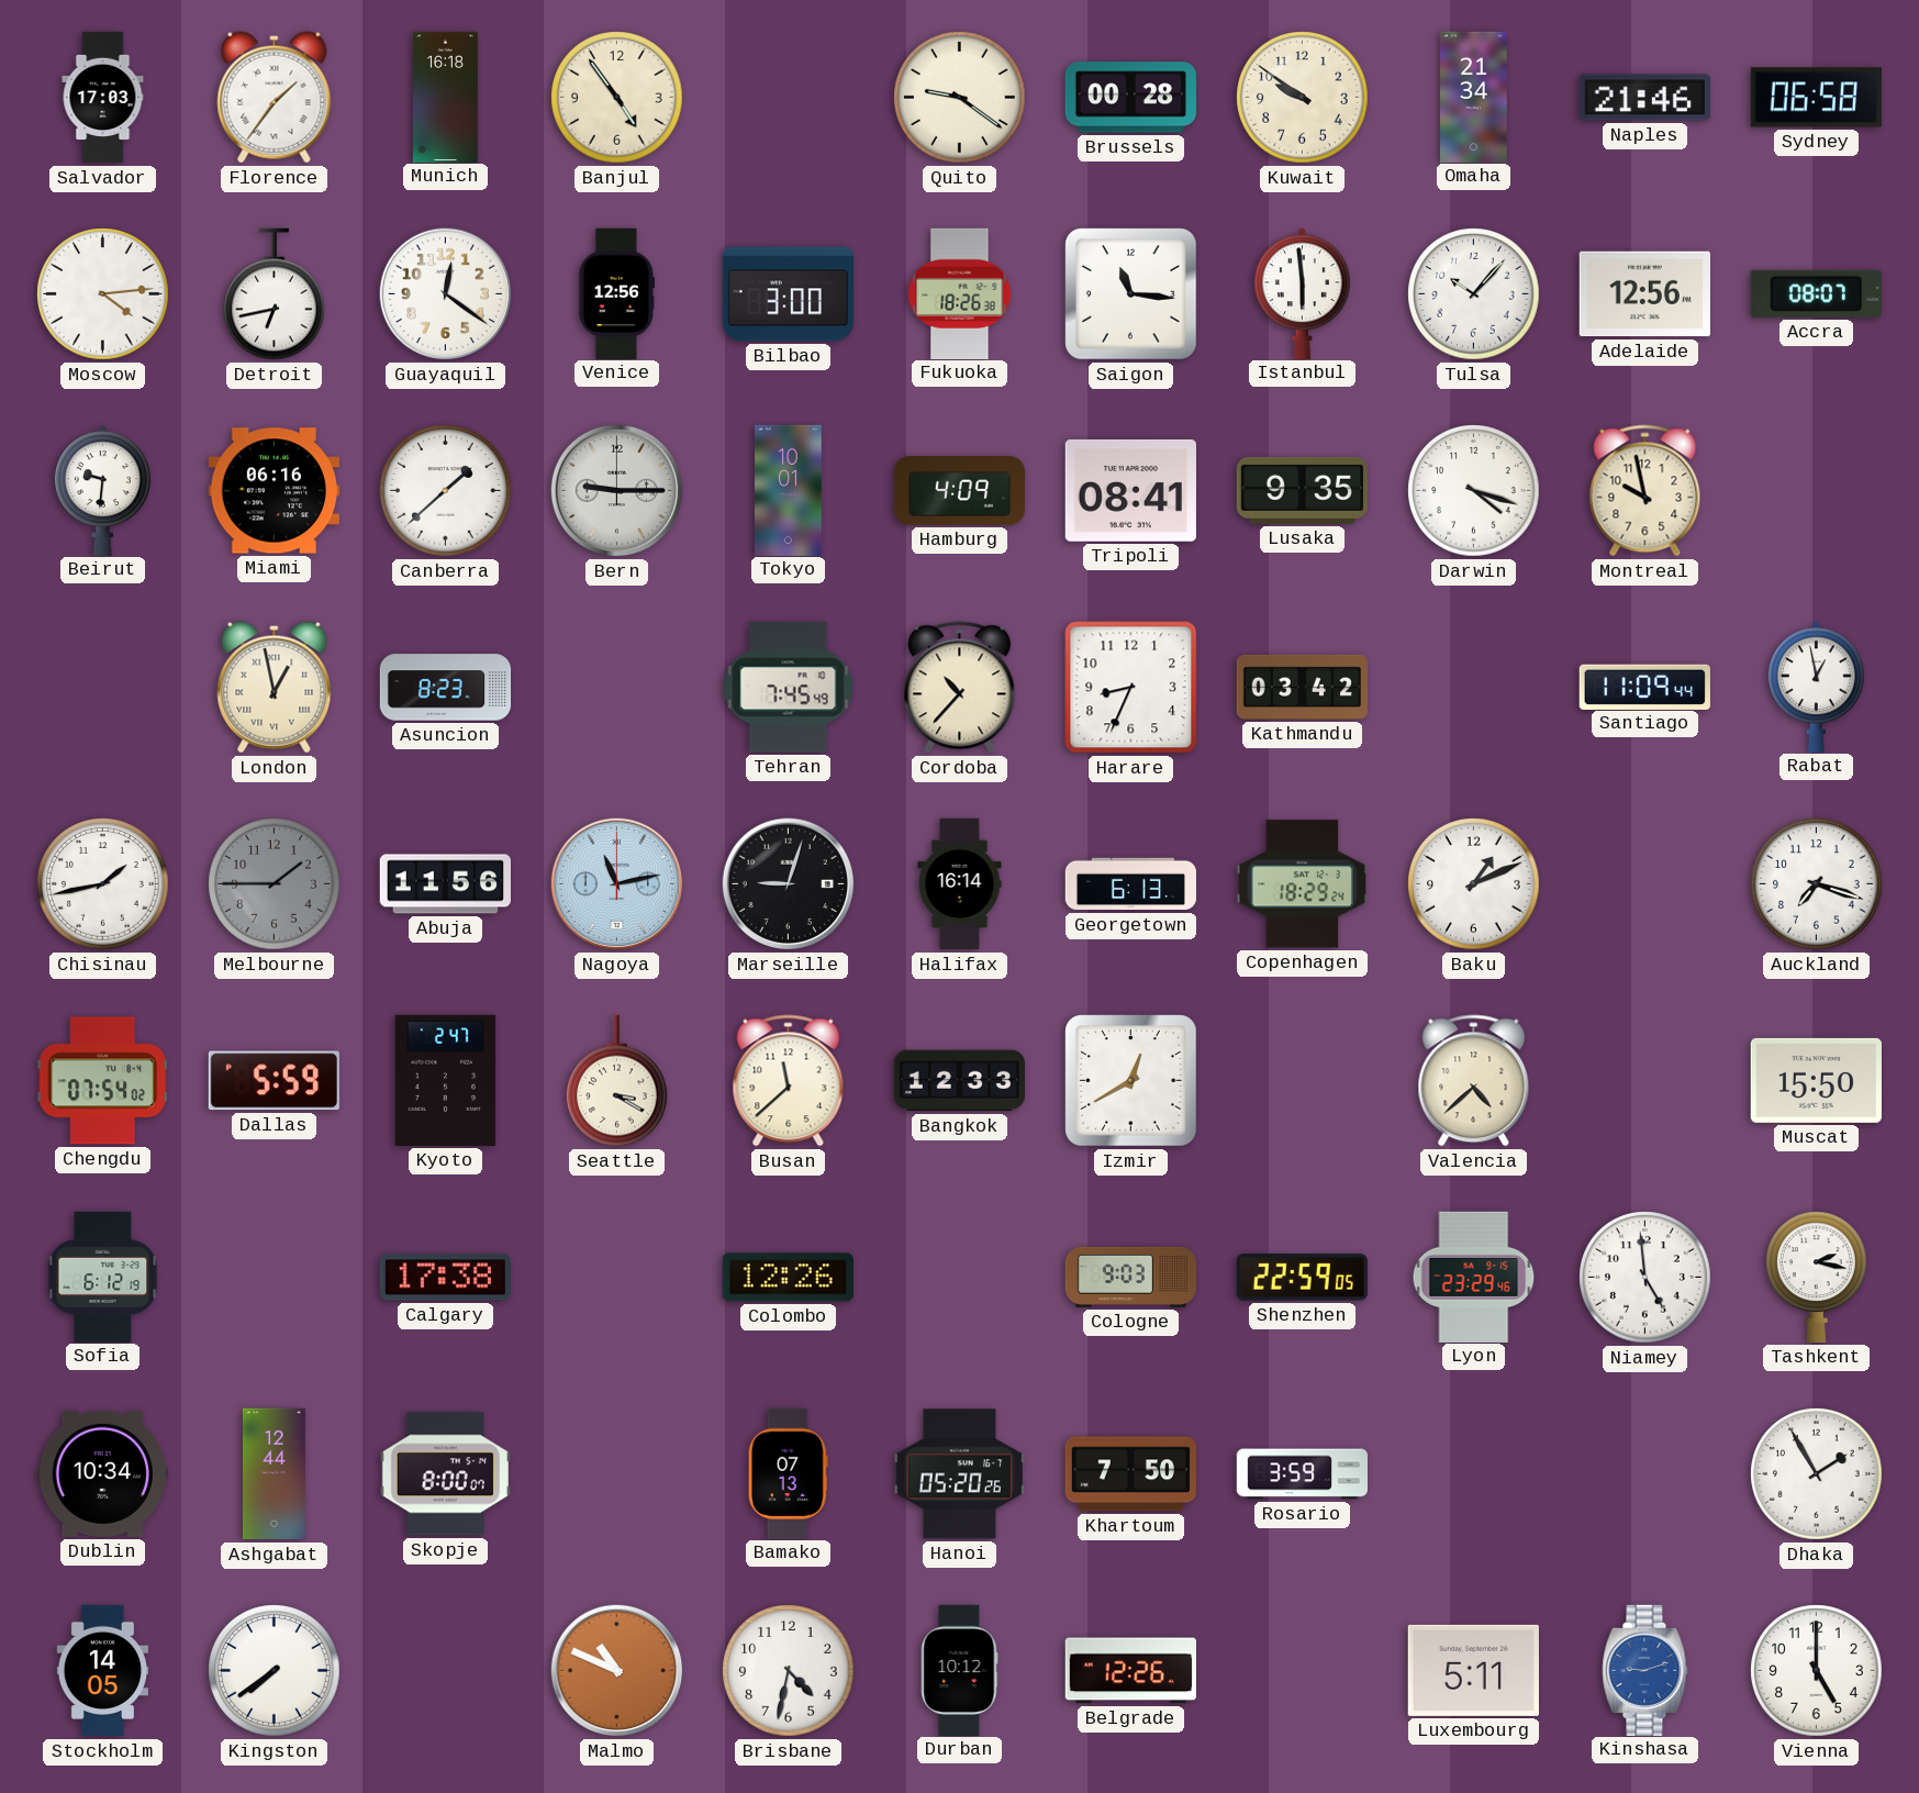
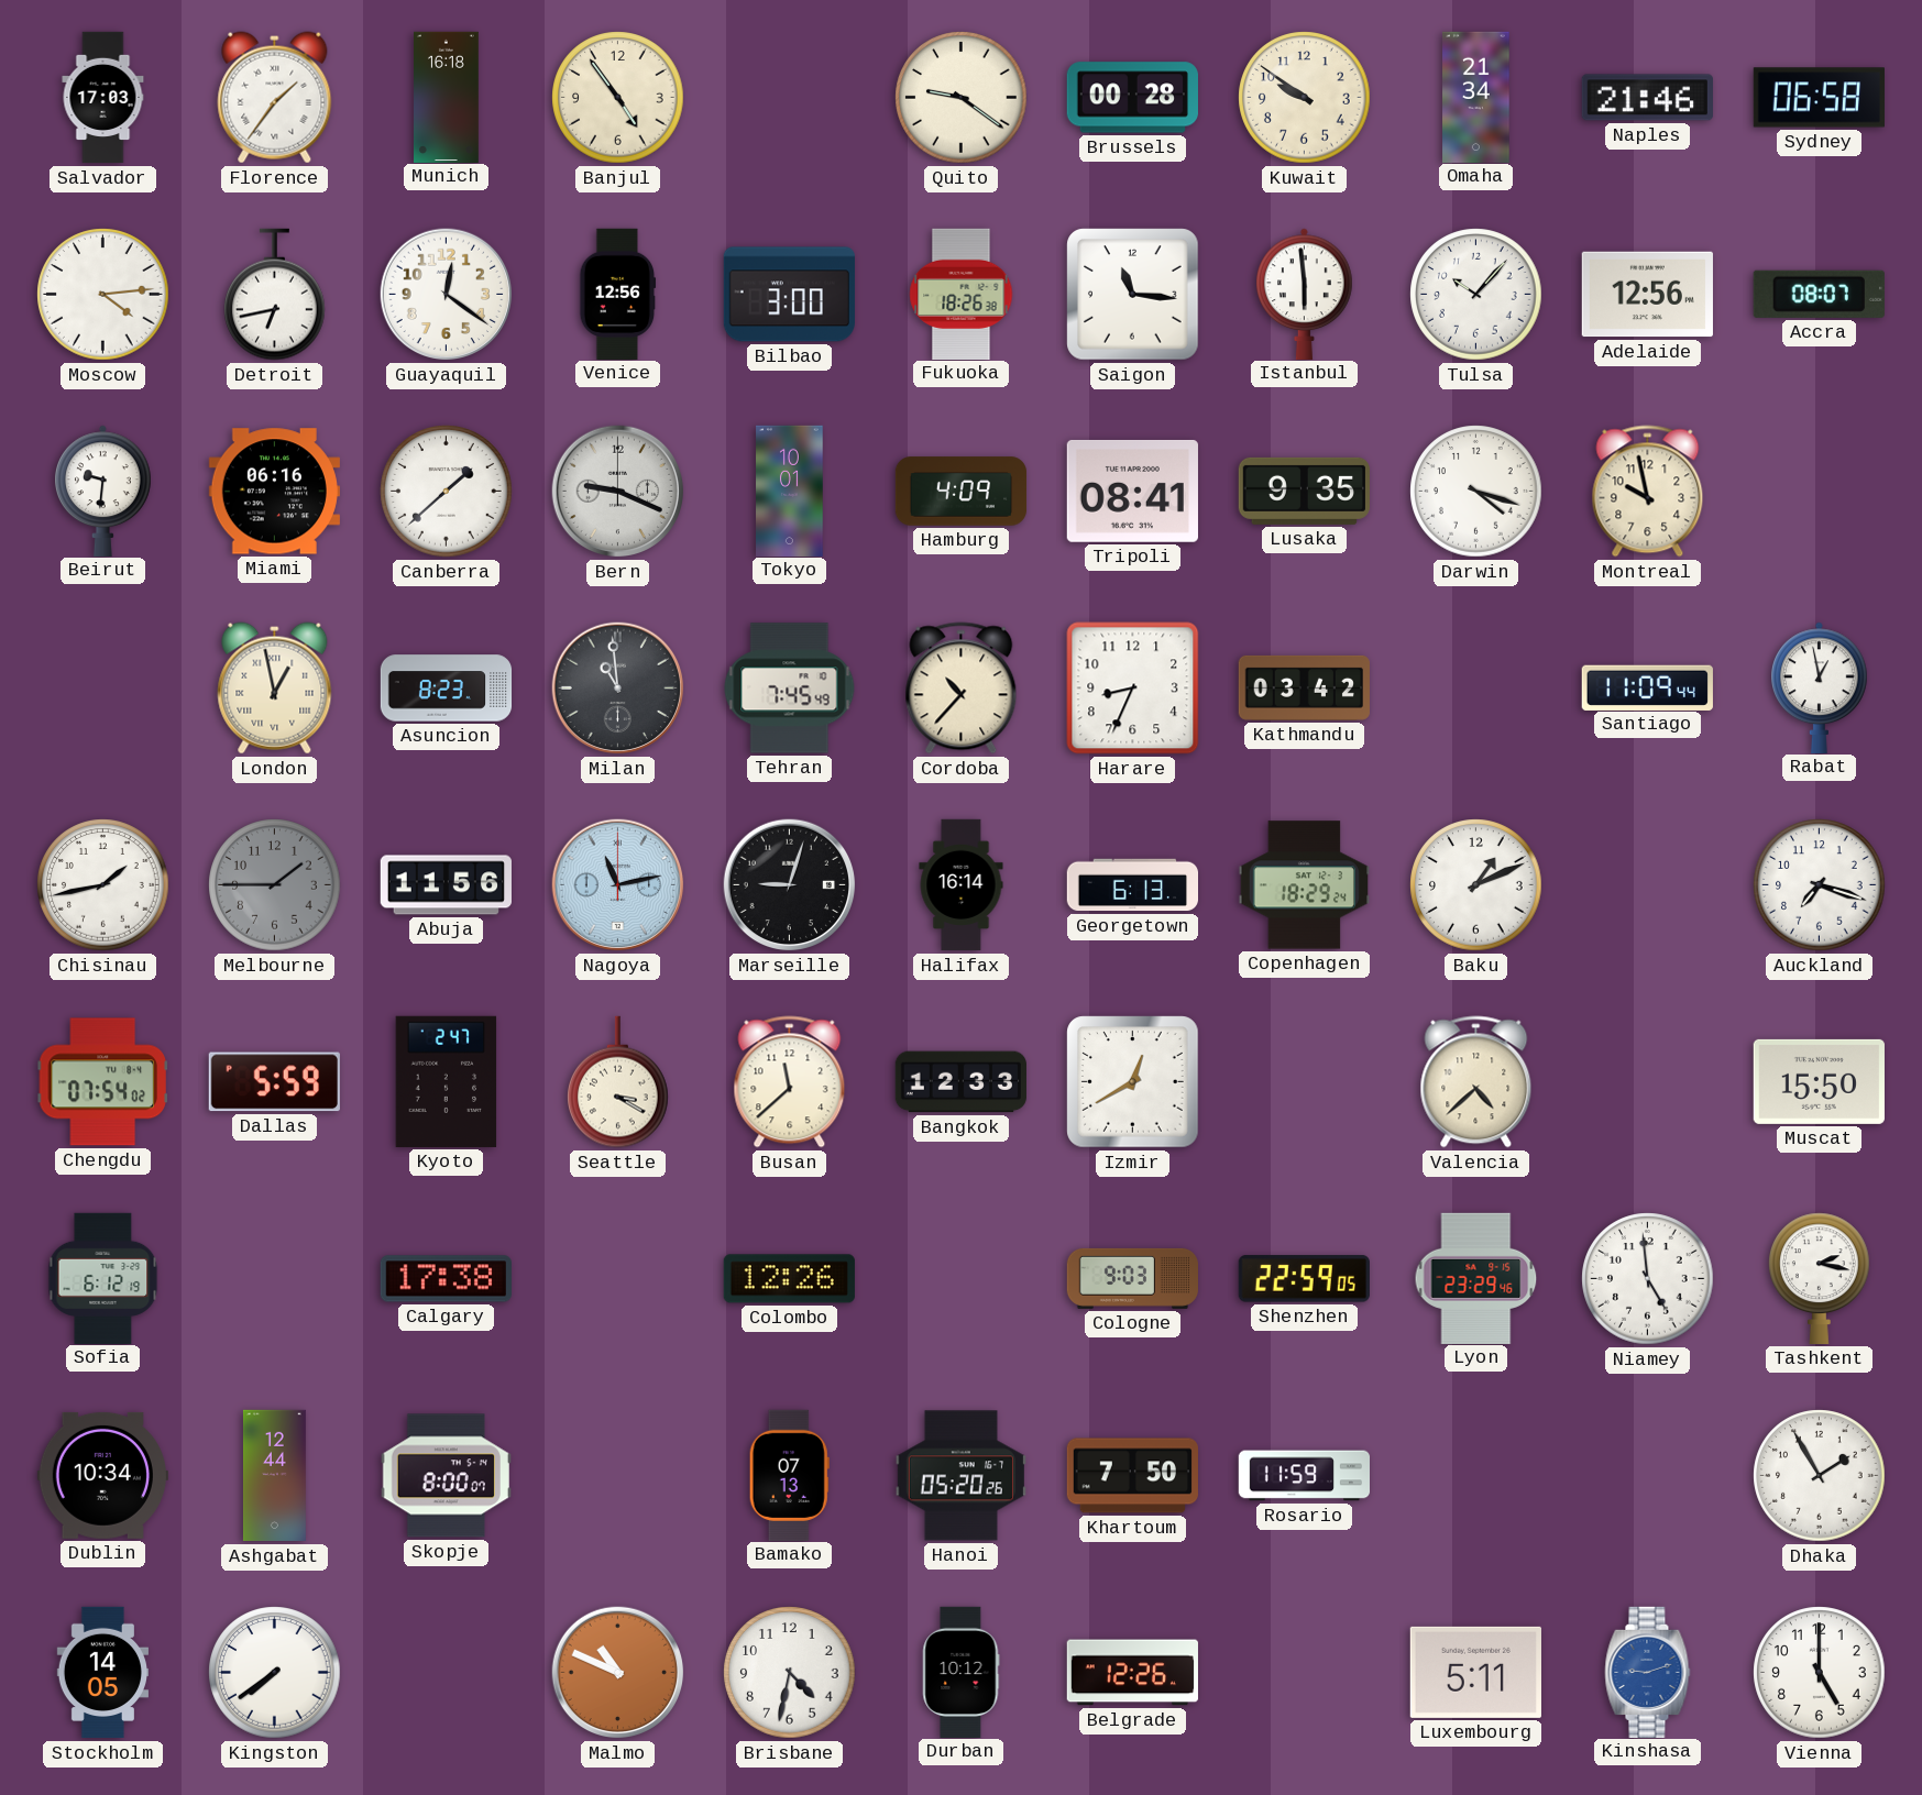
Bern: 9:15 -> 9:19
Milan: none -> 10:59
Rosario: 3:59 -> 11:59
